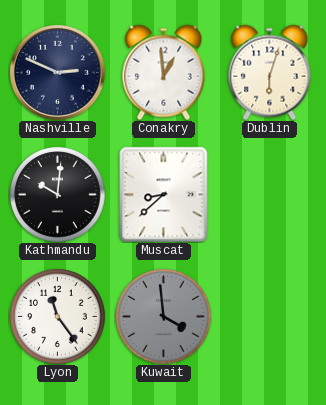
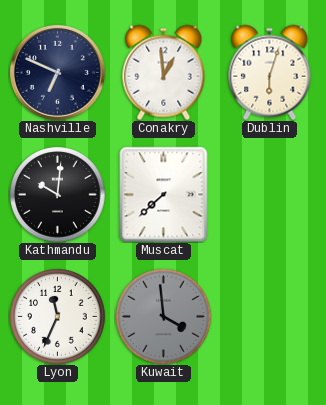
Nashville: 2:49 -> 6:49
Muscat: 8:38 -> 7:38
Lyon: 11:24 -> 11:34
